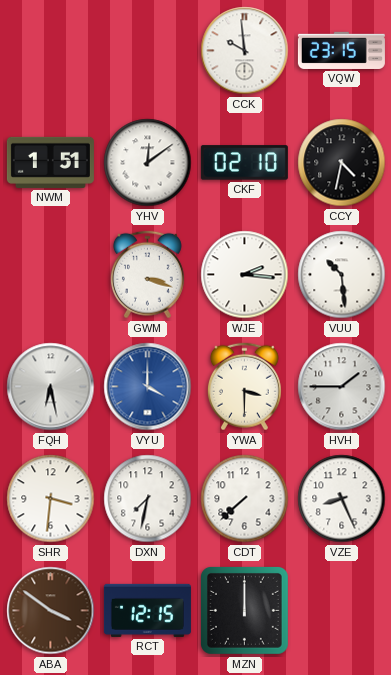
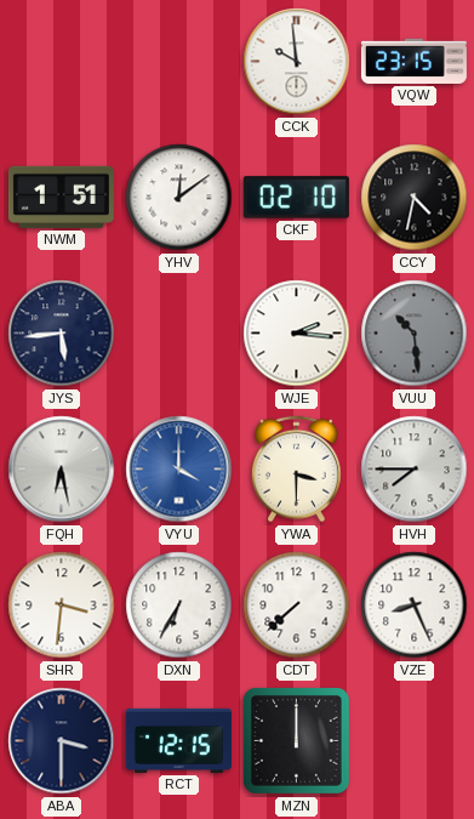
JYS: none -> 5:44
GWM: 3:18 -> none
VUU dial: white -> grey
HVH: 1:45 -> 7:45
DXN: 7:32 -> 6:35
ABA: 3:51 -> 3:30
ABA dial: brown -> navy
